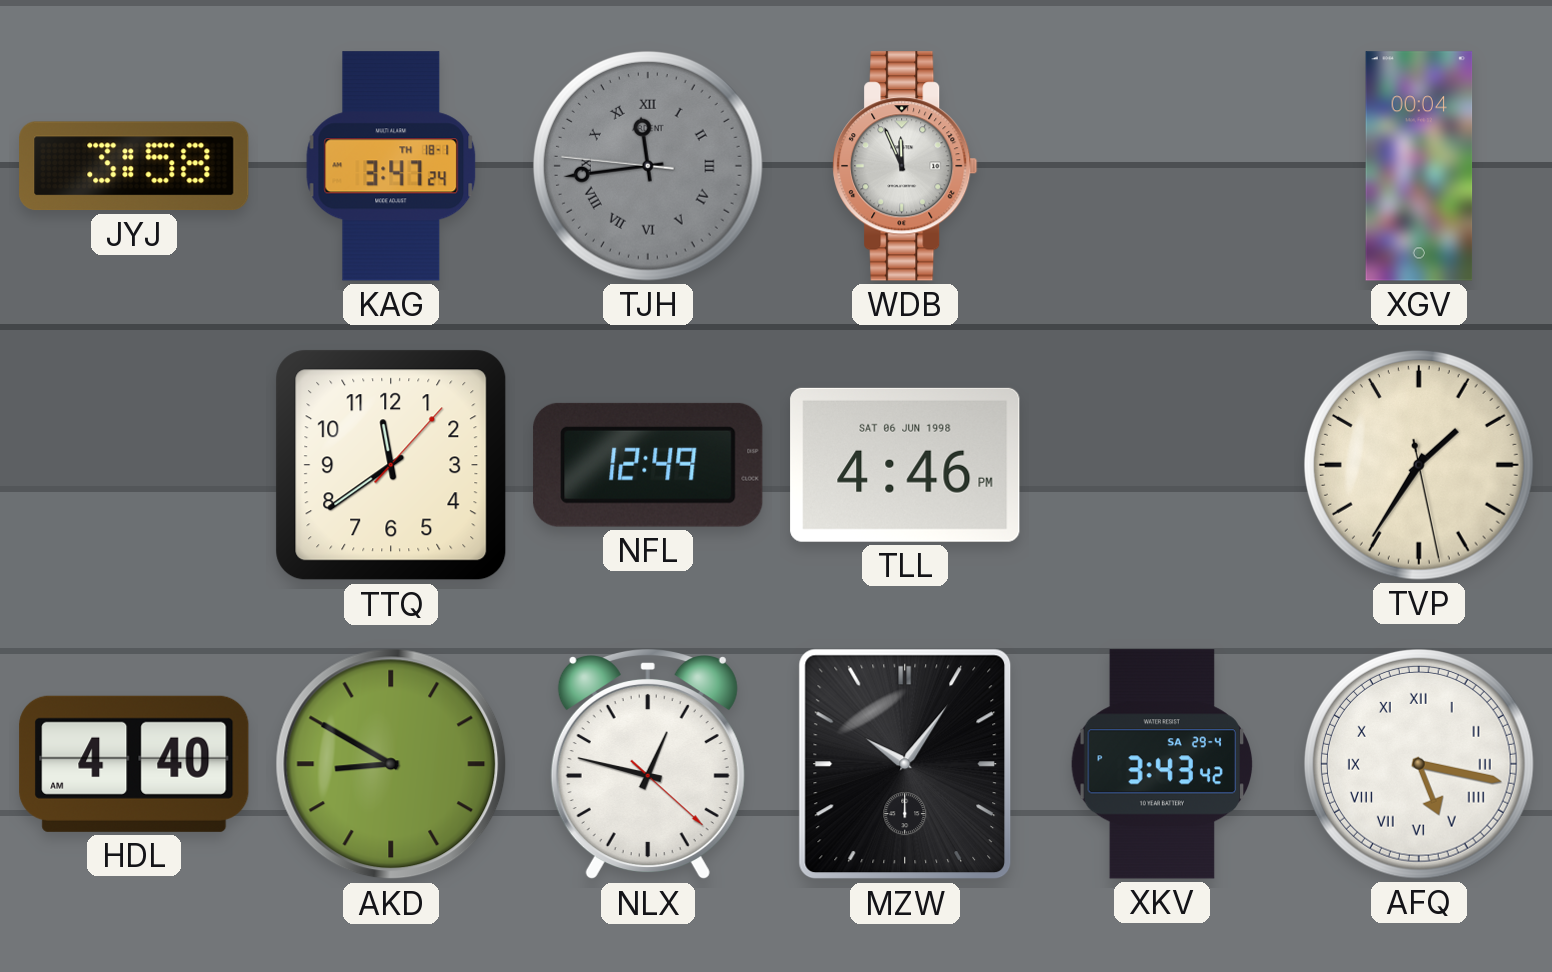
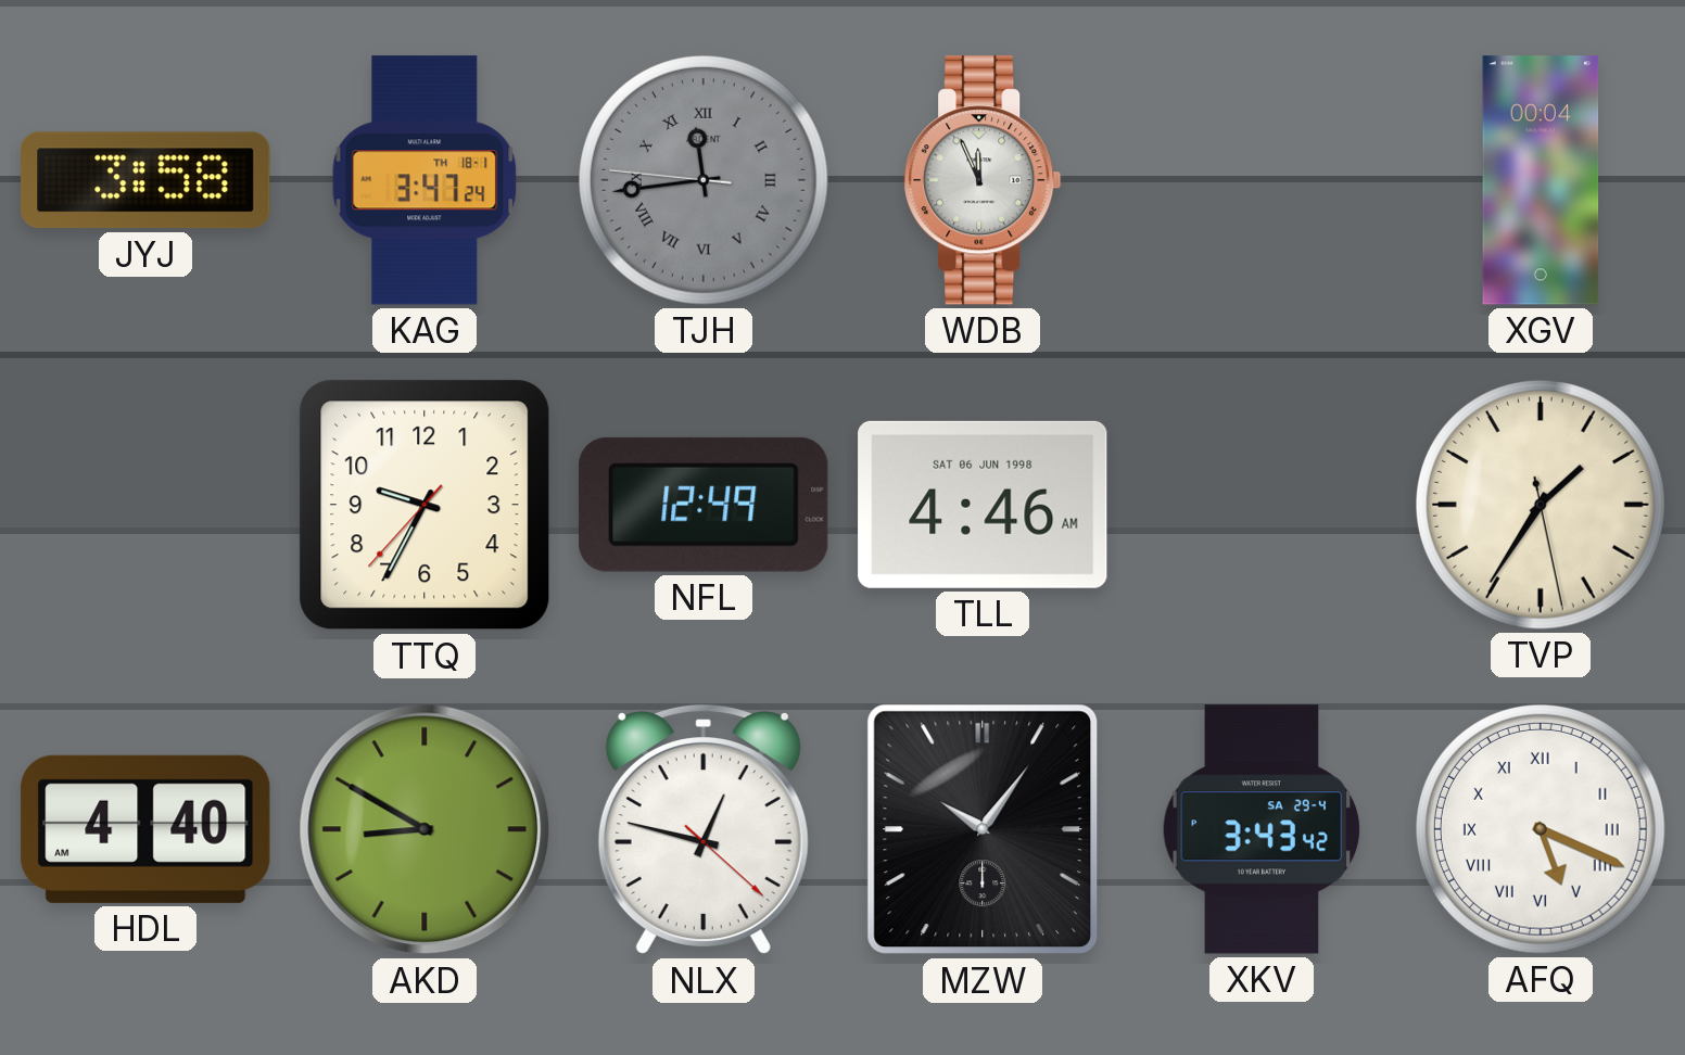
TTQ: 11:39 -> 9:34
TLL: 4:46 PM -> 4:46 AM
AFQ: 5:17 -> 5:19
